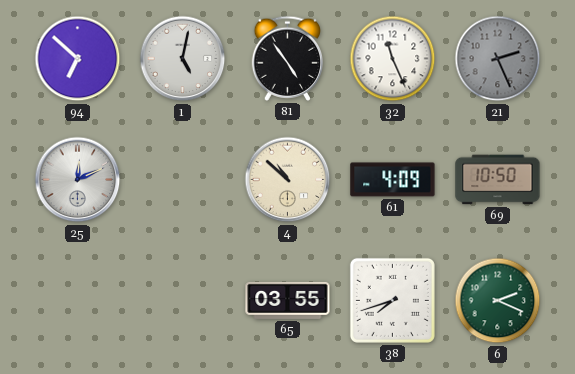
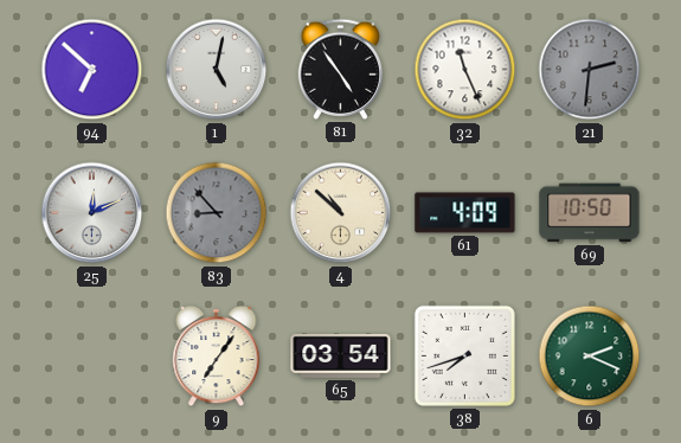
21: 2:26 -> 2:31
83: none -> 8:53
9: none -> 7:06
65: 03:55 -> 03:54
